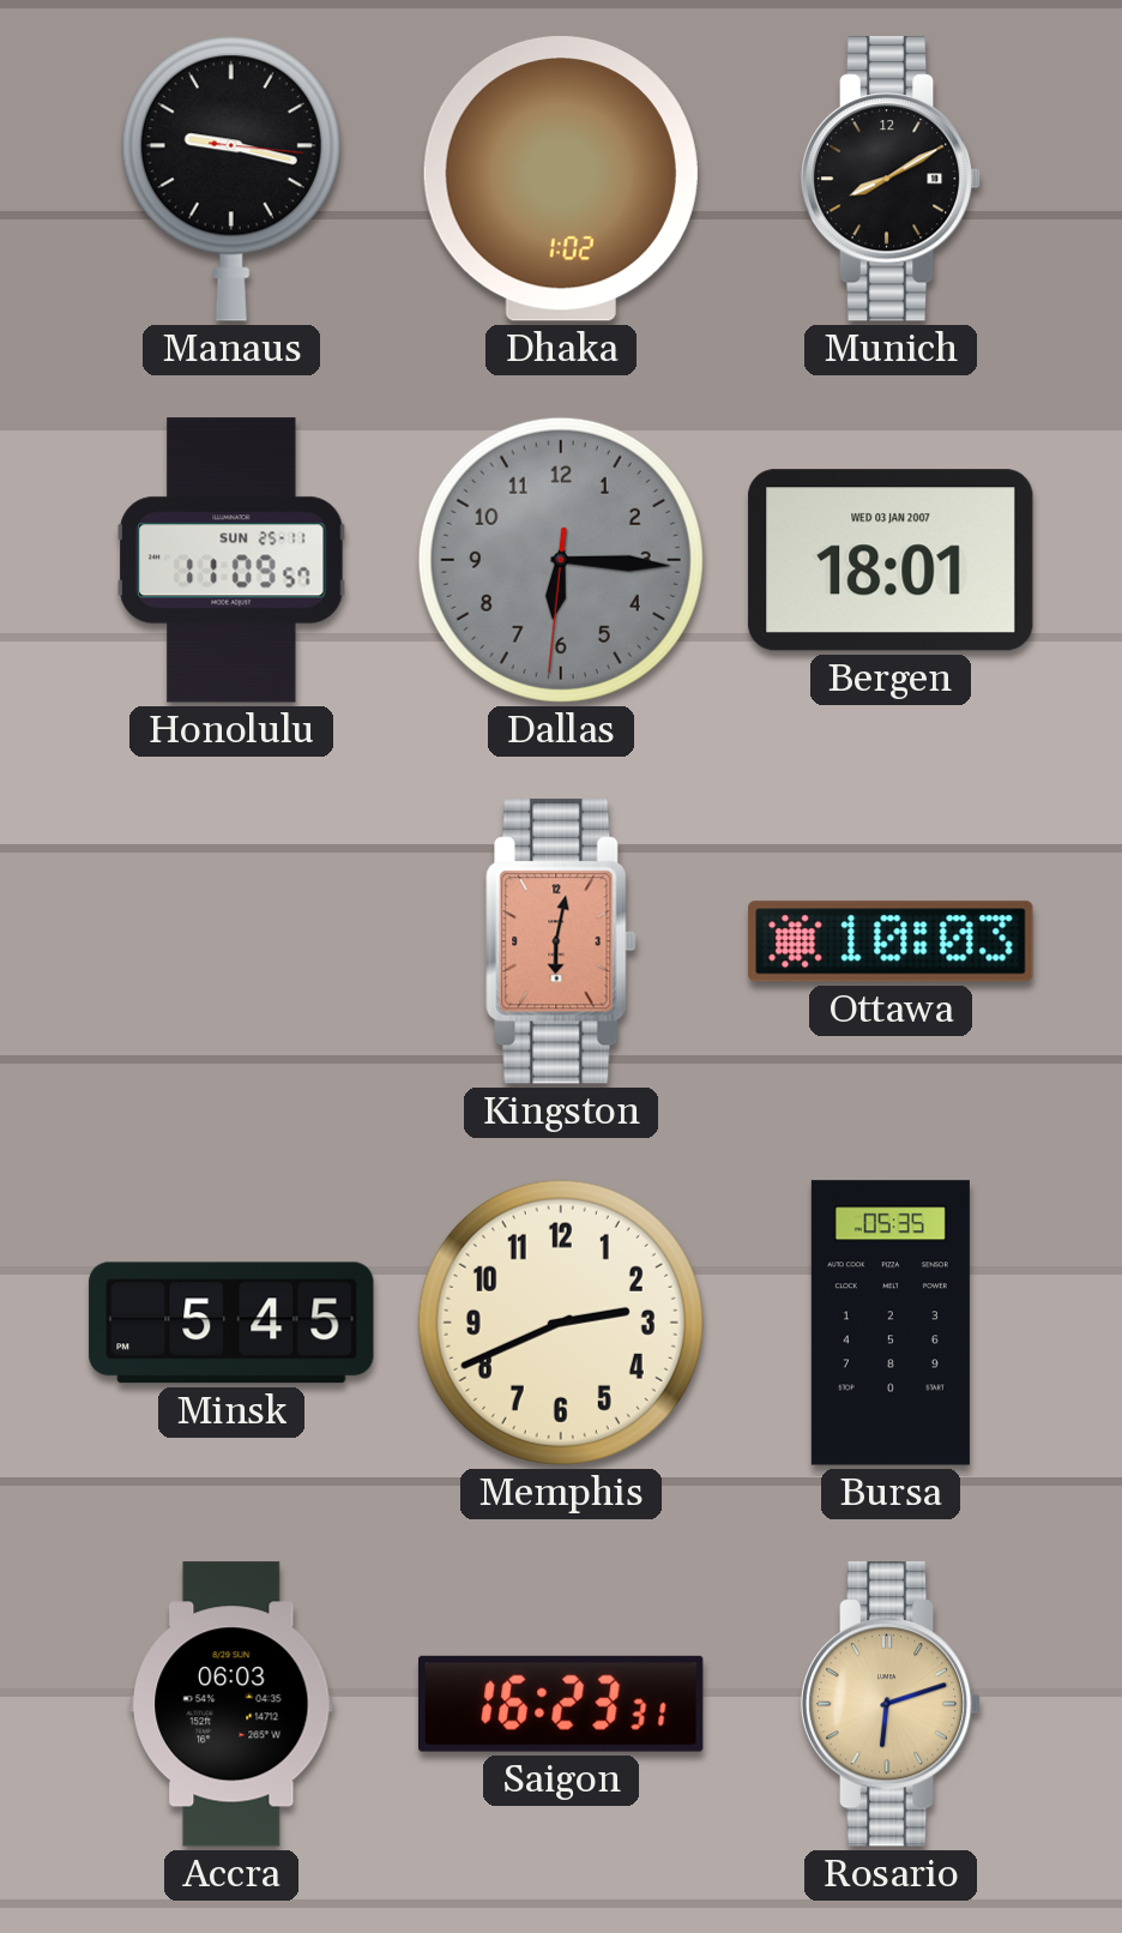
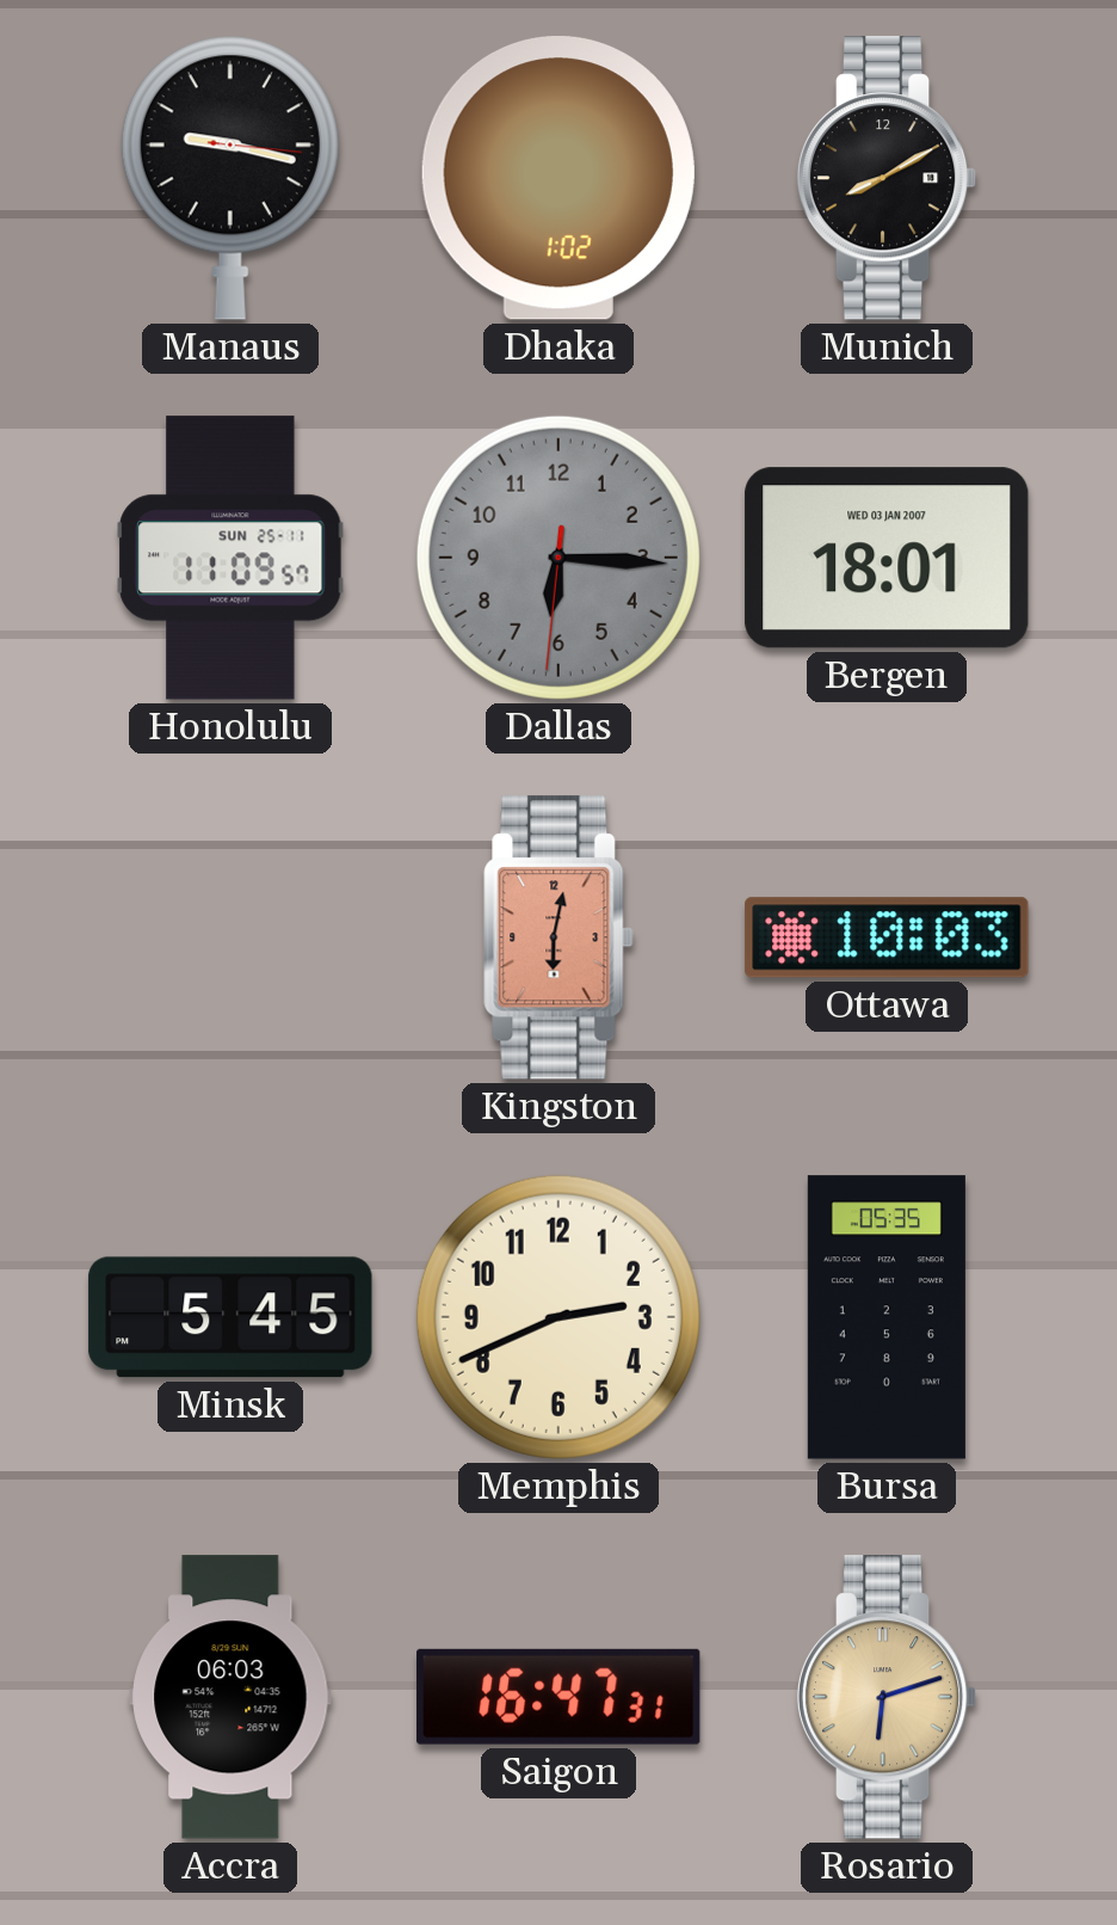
Saigon: 16:23 -> 16:47
